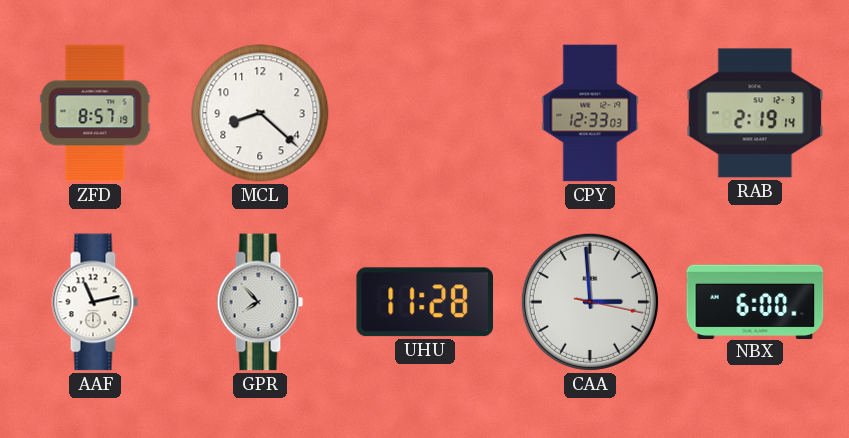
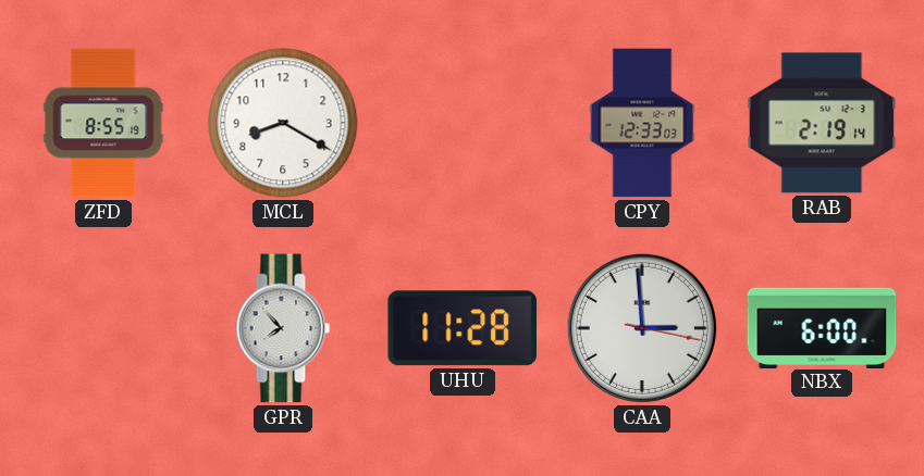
ZFD: 8:57 -> 8:55
MCL: 8:22 -> 8:20
AAF: 11:13 -> none
